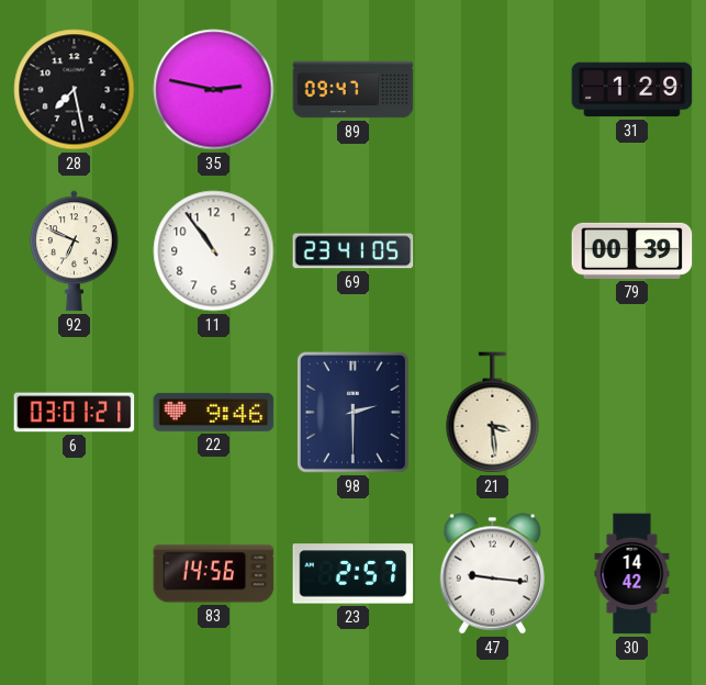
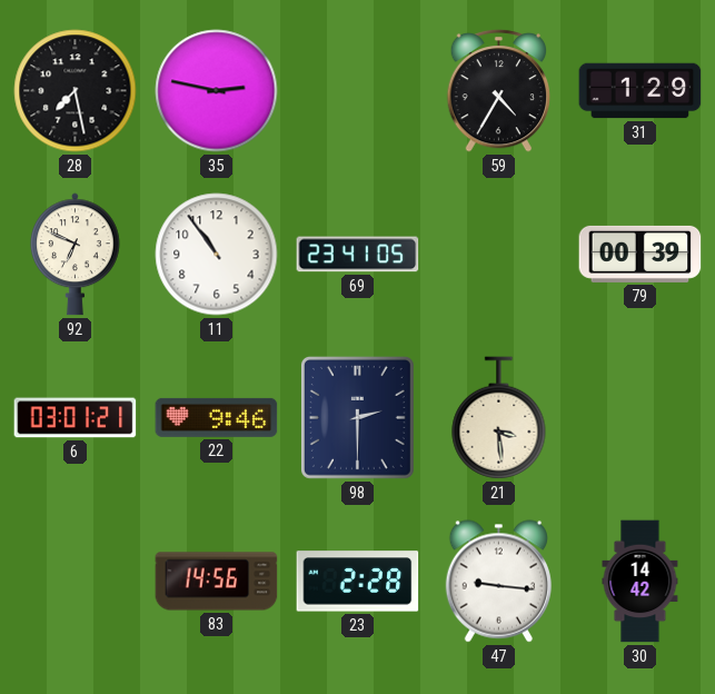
89: 09:47 -> none
59: none -> 4:35
23: 2:57 -> 2:28
